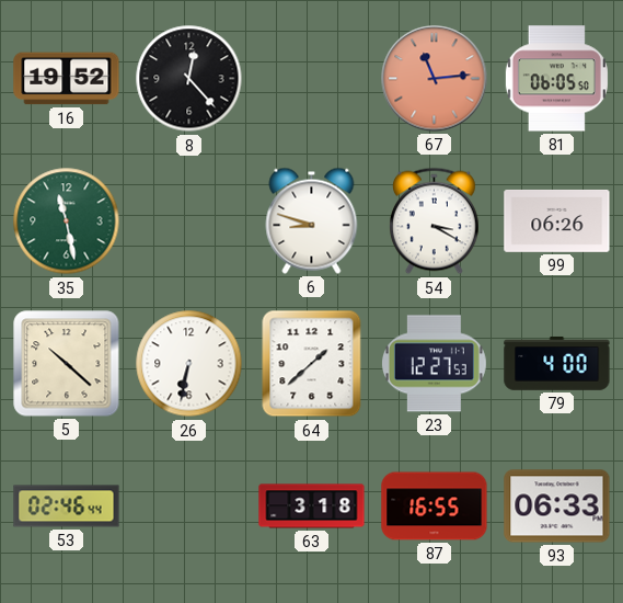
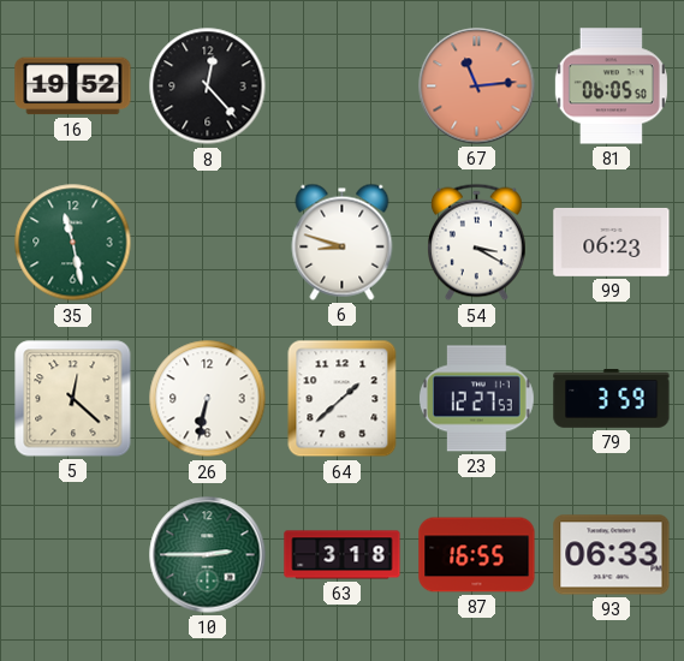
99: 06:26 -> 06:23
5: 10:22 -> 12:22
79: 4:00 -> 3:59
53: 02:46 -> none
10: none -> 2:45
